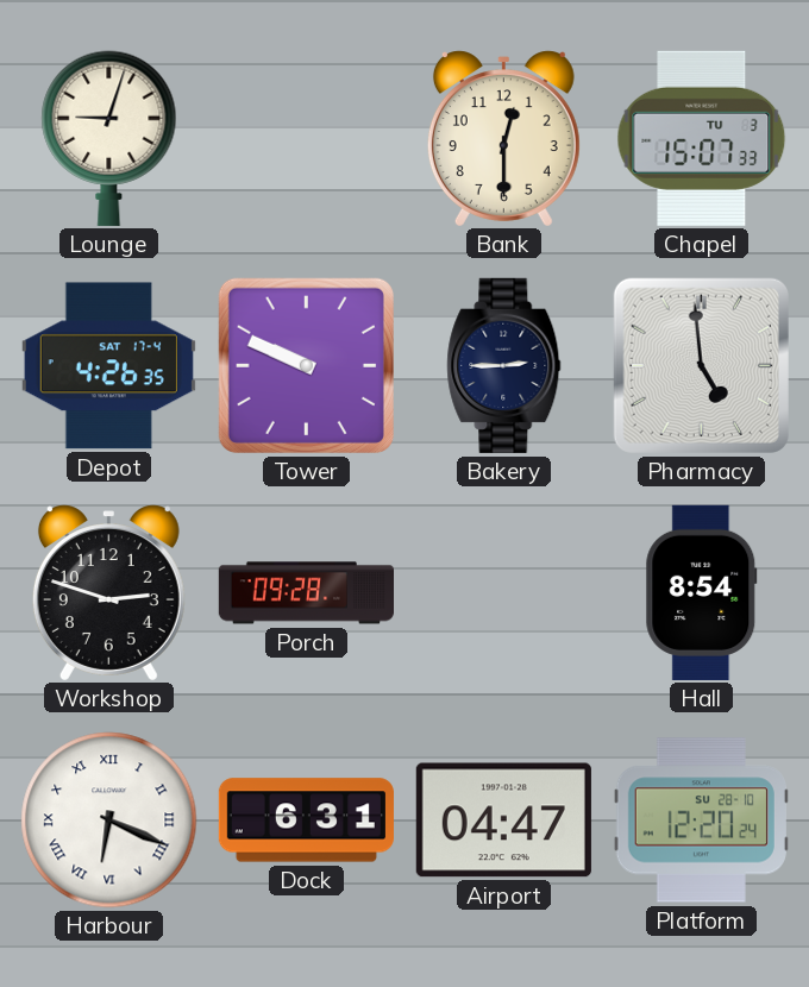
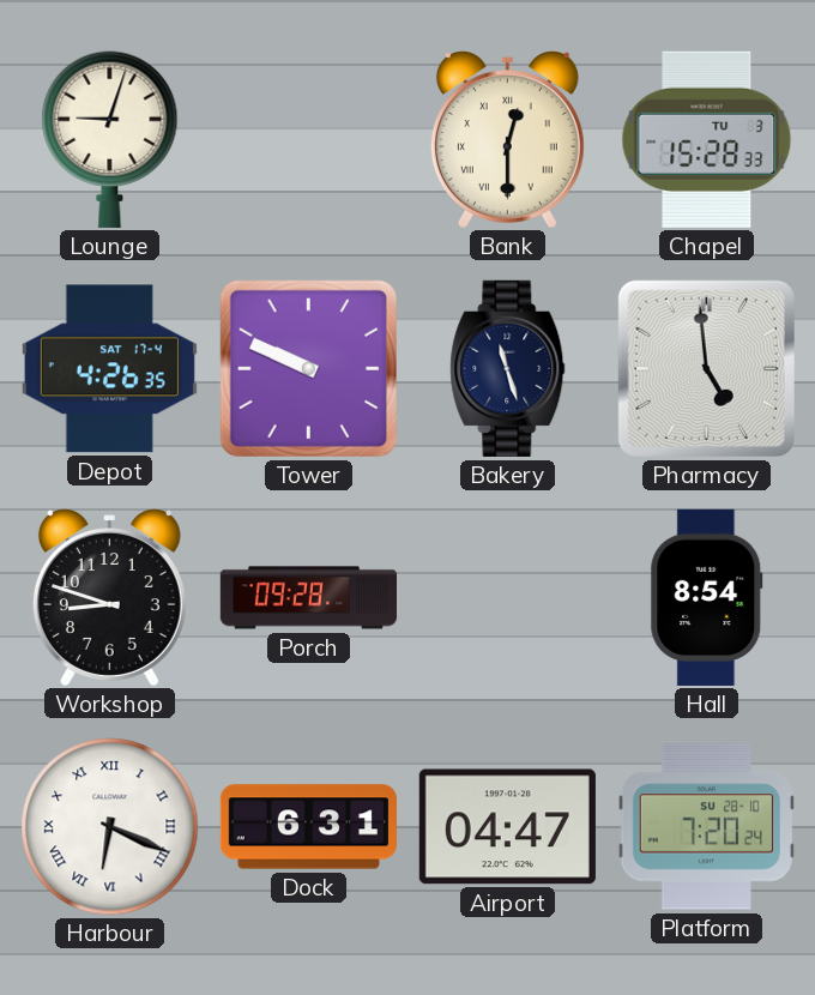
Bank numerals: Arabic -> Roman
Chapel: 15:07 -> 15:28
Bakery: 2:45 -> 11:27
Workshop: 2:48 -> 8:48
Platform: 12:20 -> 7:20
